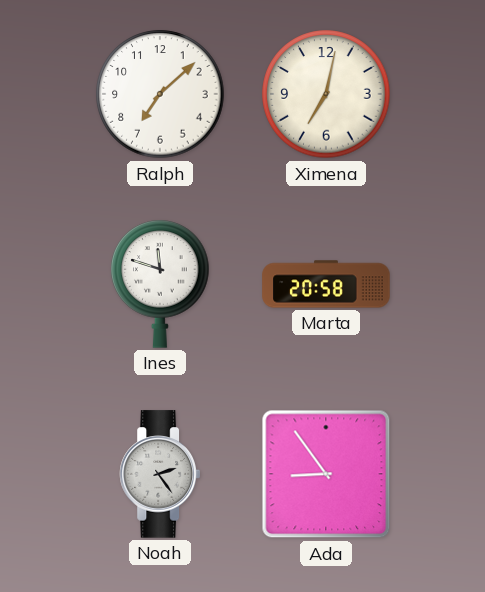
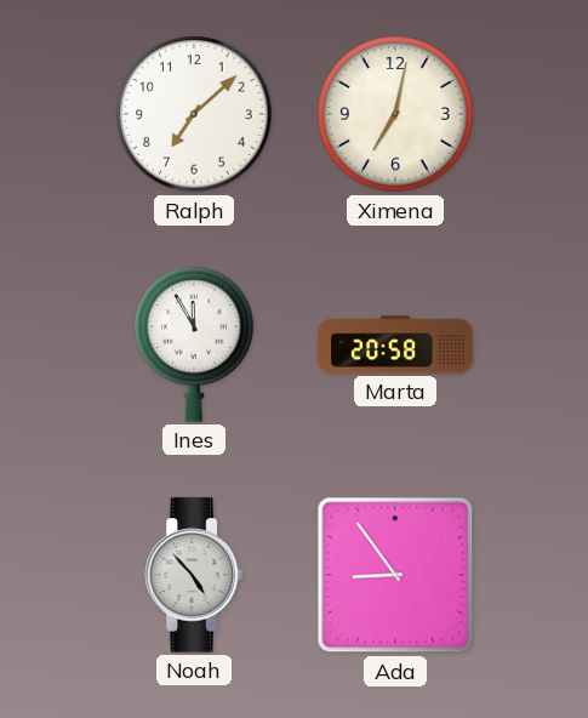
Ines: 11:48 -> 11:55
Noah: 2:24 -> 4:53
